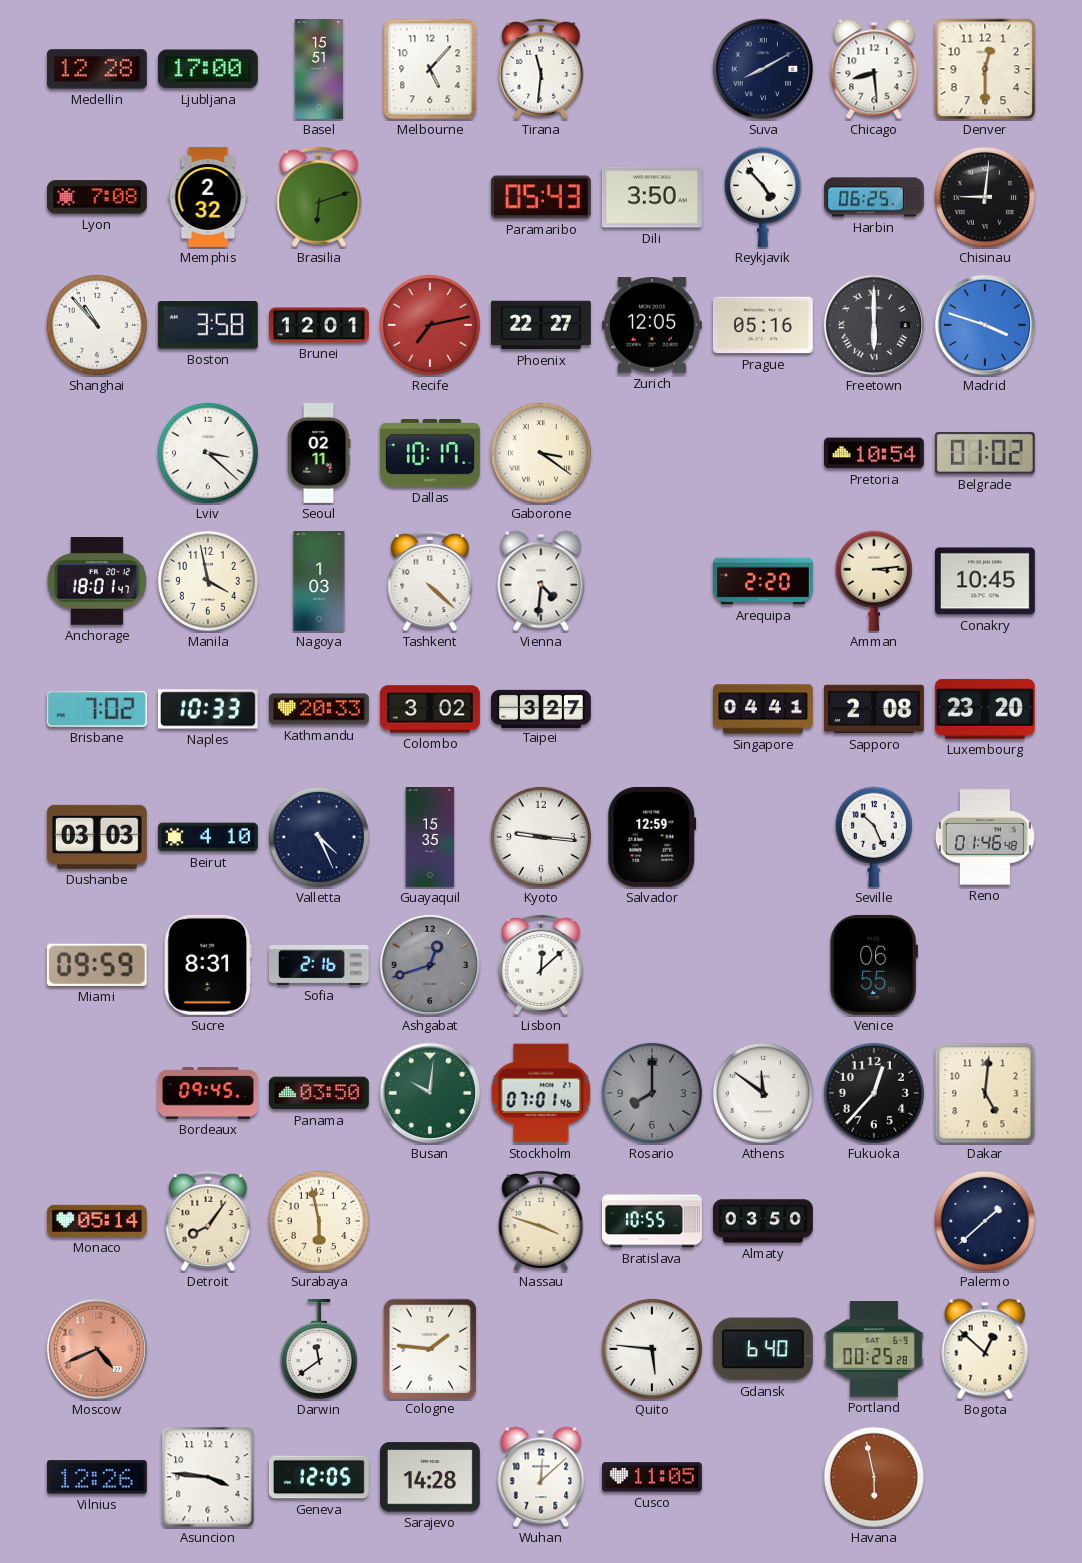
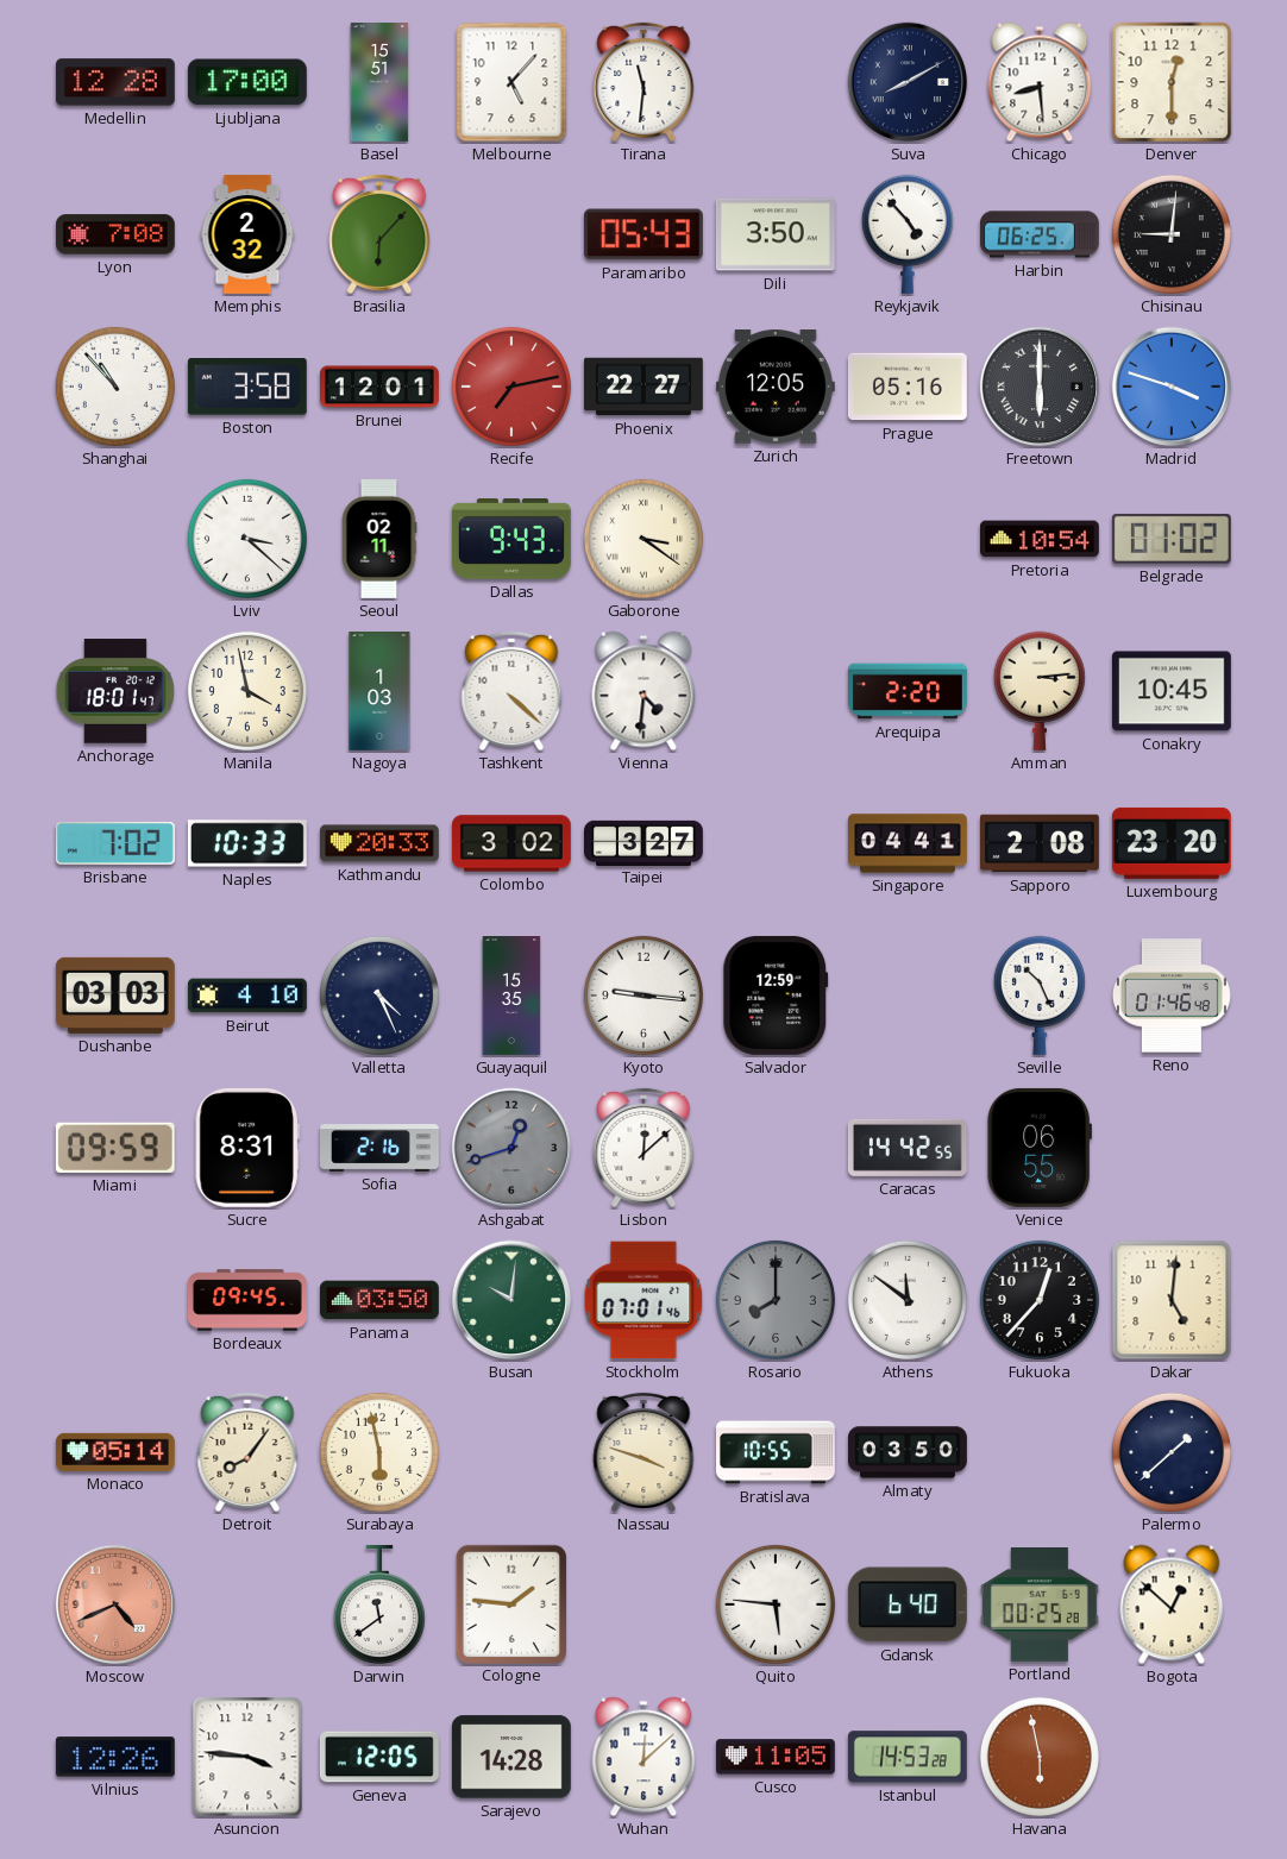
Brasilia: 6:12 -> 6:07
Dallas: 10:17 -> 9:43
Caracas: none -> 14:42
Istanbul: none -> 14:53
